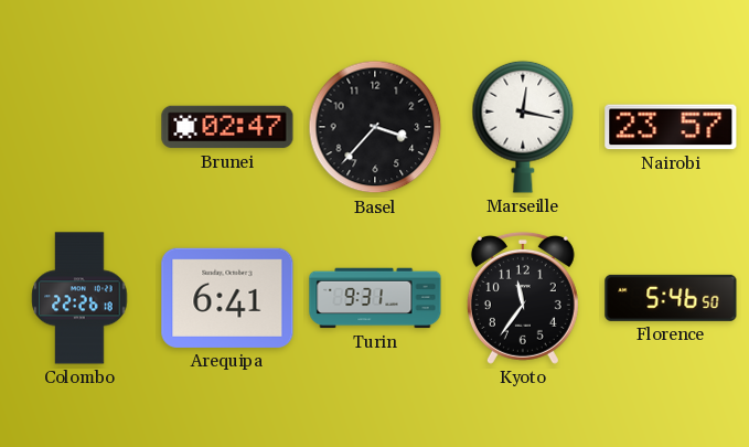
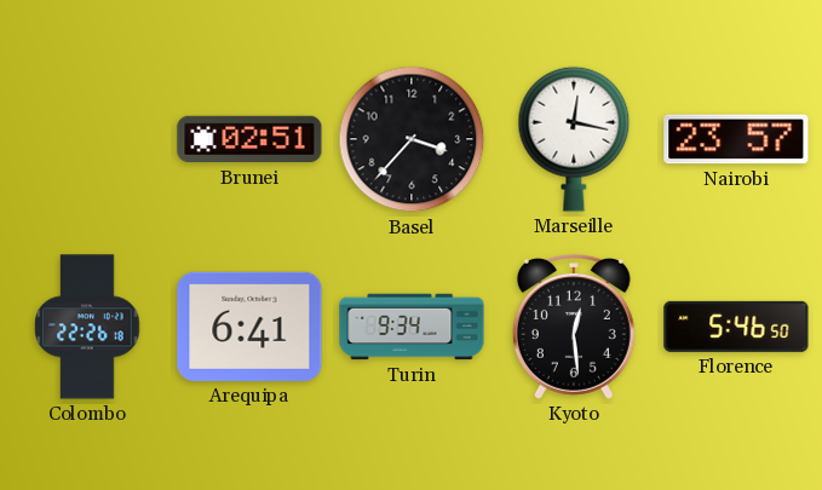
Brunei: 02:47 -> 02:51
Turin: 9:31 -> 9:34
Kyoto: 11:36 -> 12:29
